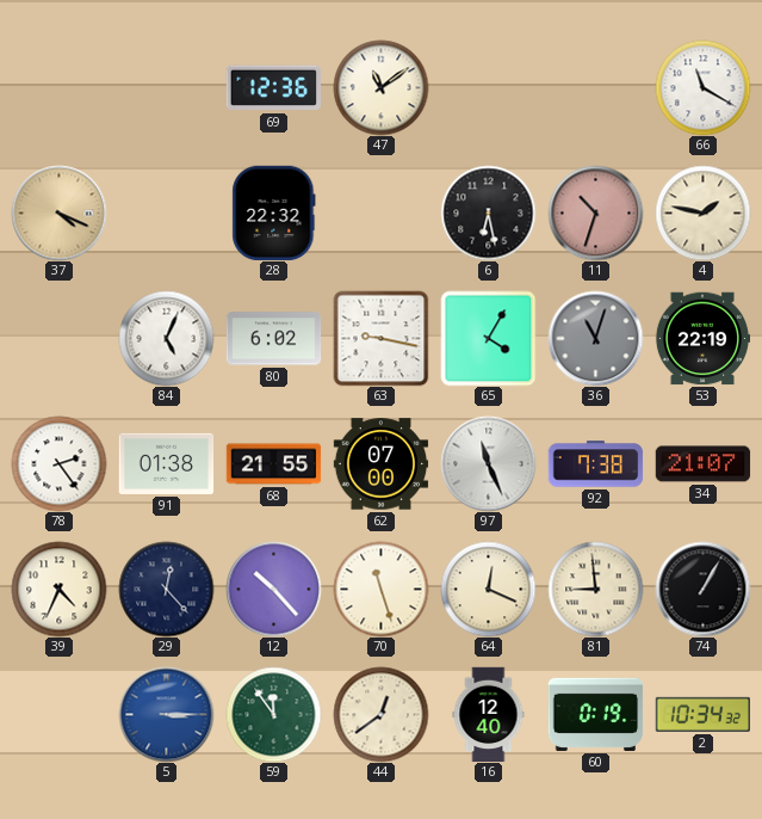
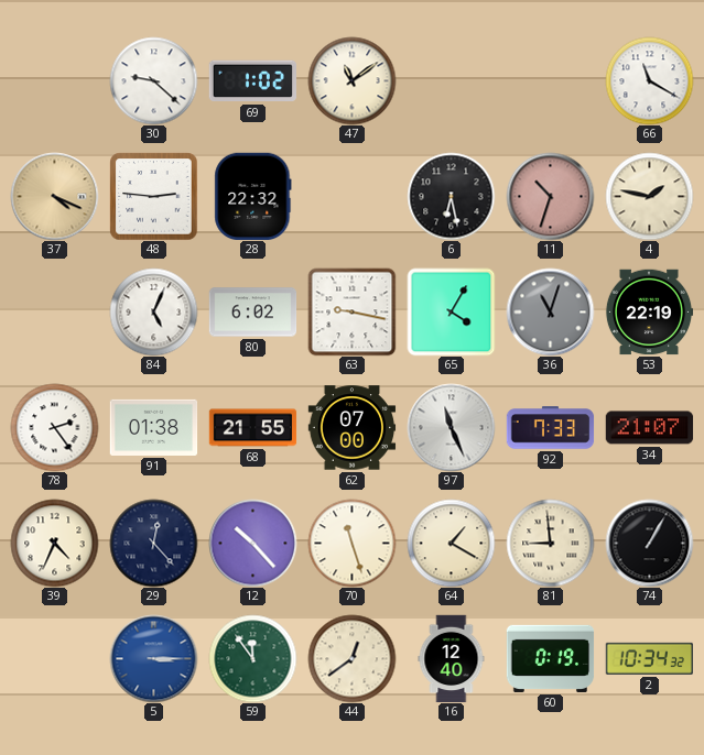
30: none -> 9:22
69: 12:36 -> 1:02
48: none -> 2:46
92: 7:38 -> 7:33
64: 12:19 -> 1:20
